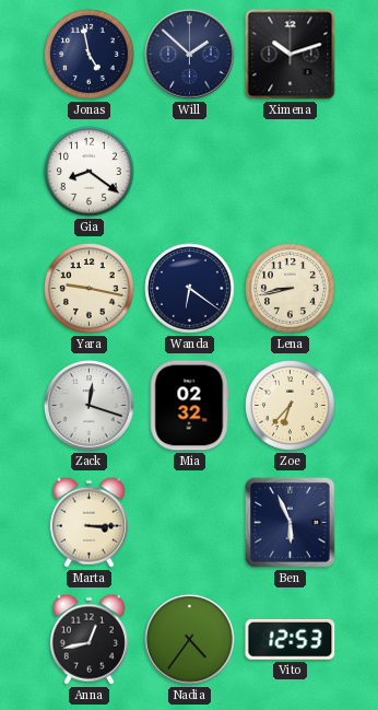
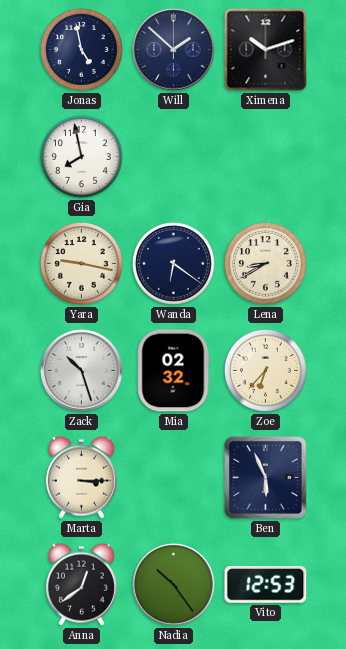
Gia: 8:21 -> 7:58
Lena: 8:43 -> 8:40
Zack: 12:18 -> 10:27
Anna: 12:43 -> 12:39
Nadia: 4:36 -> 10:24
